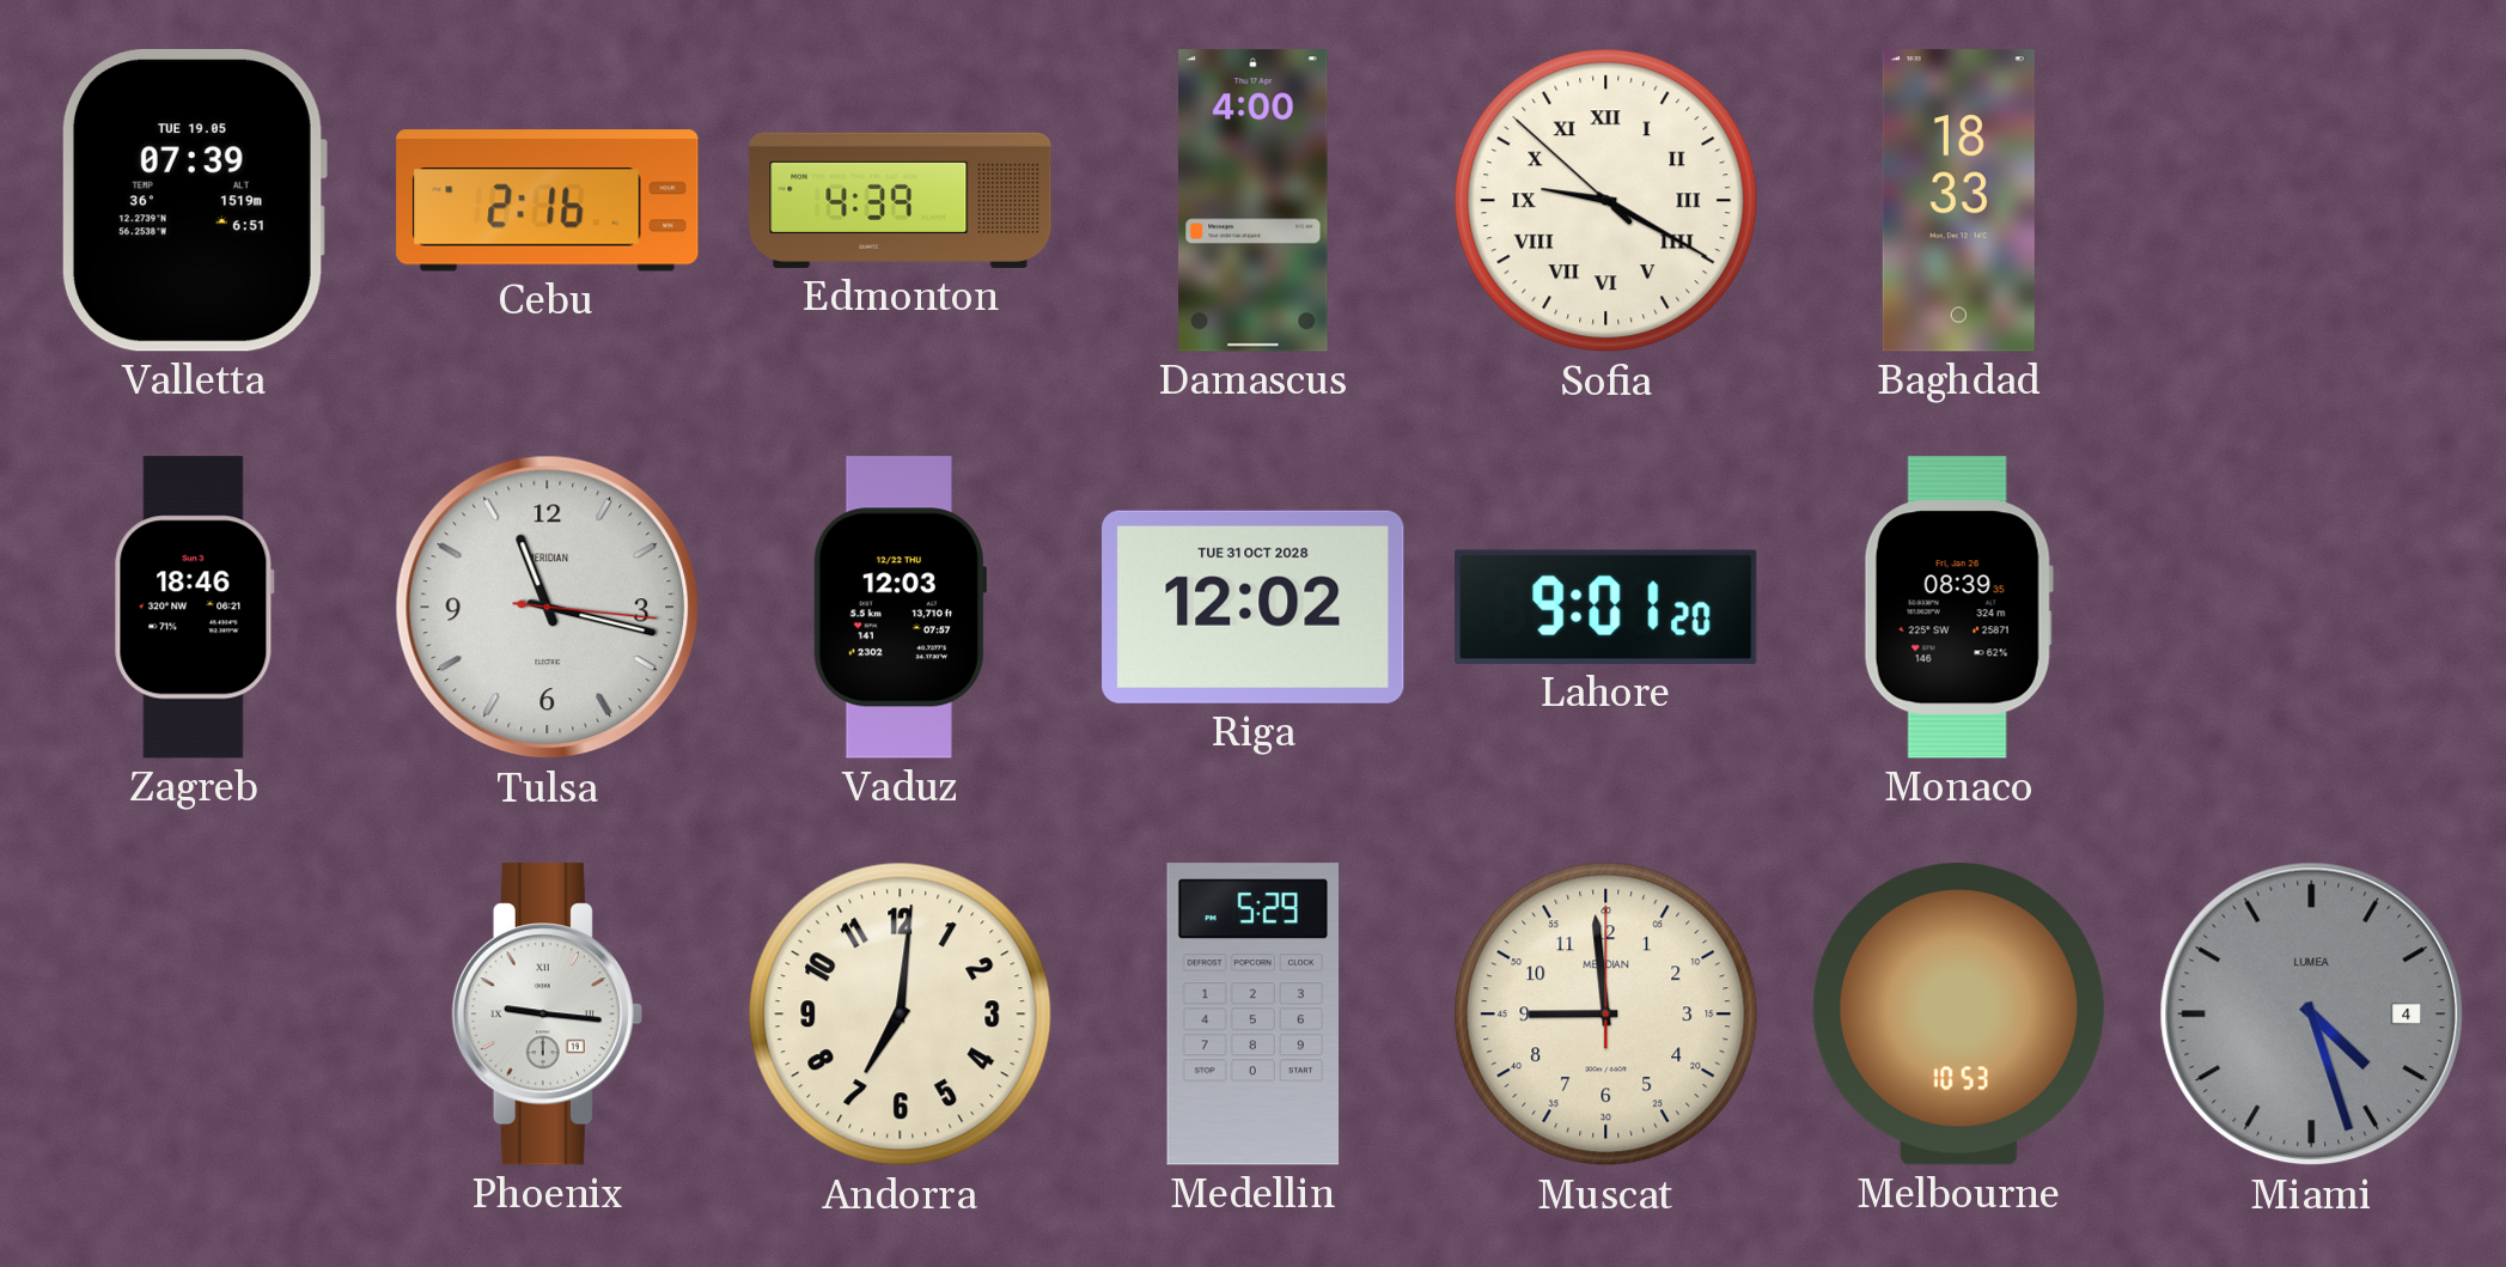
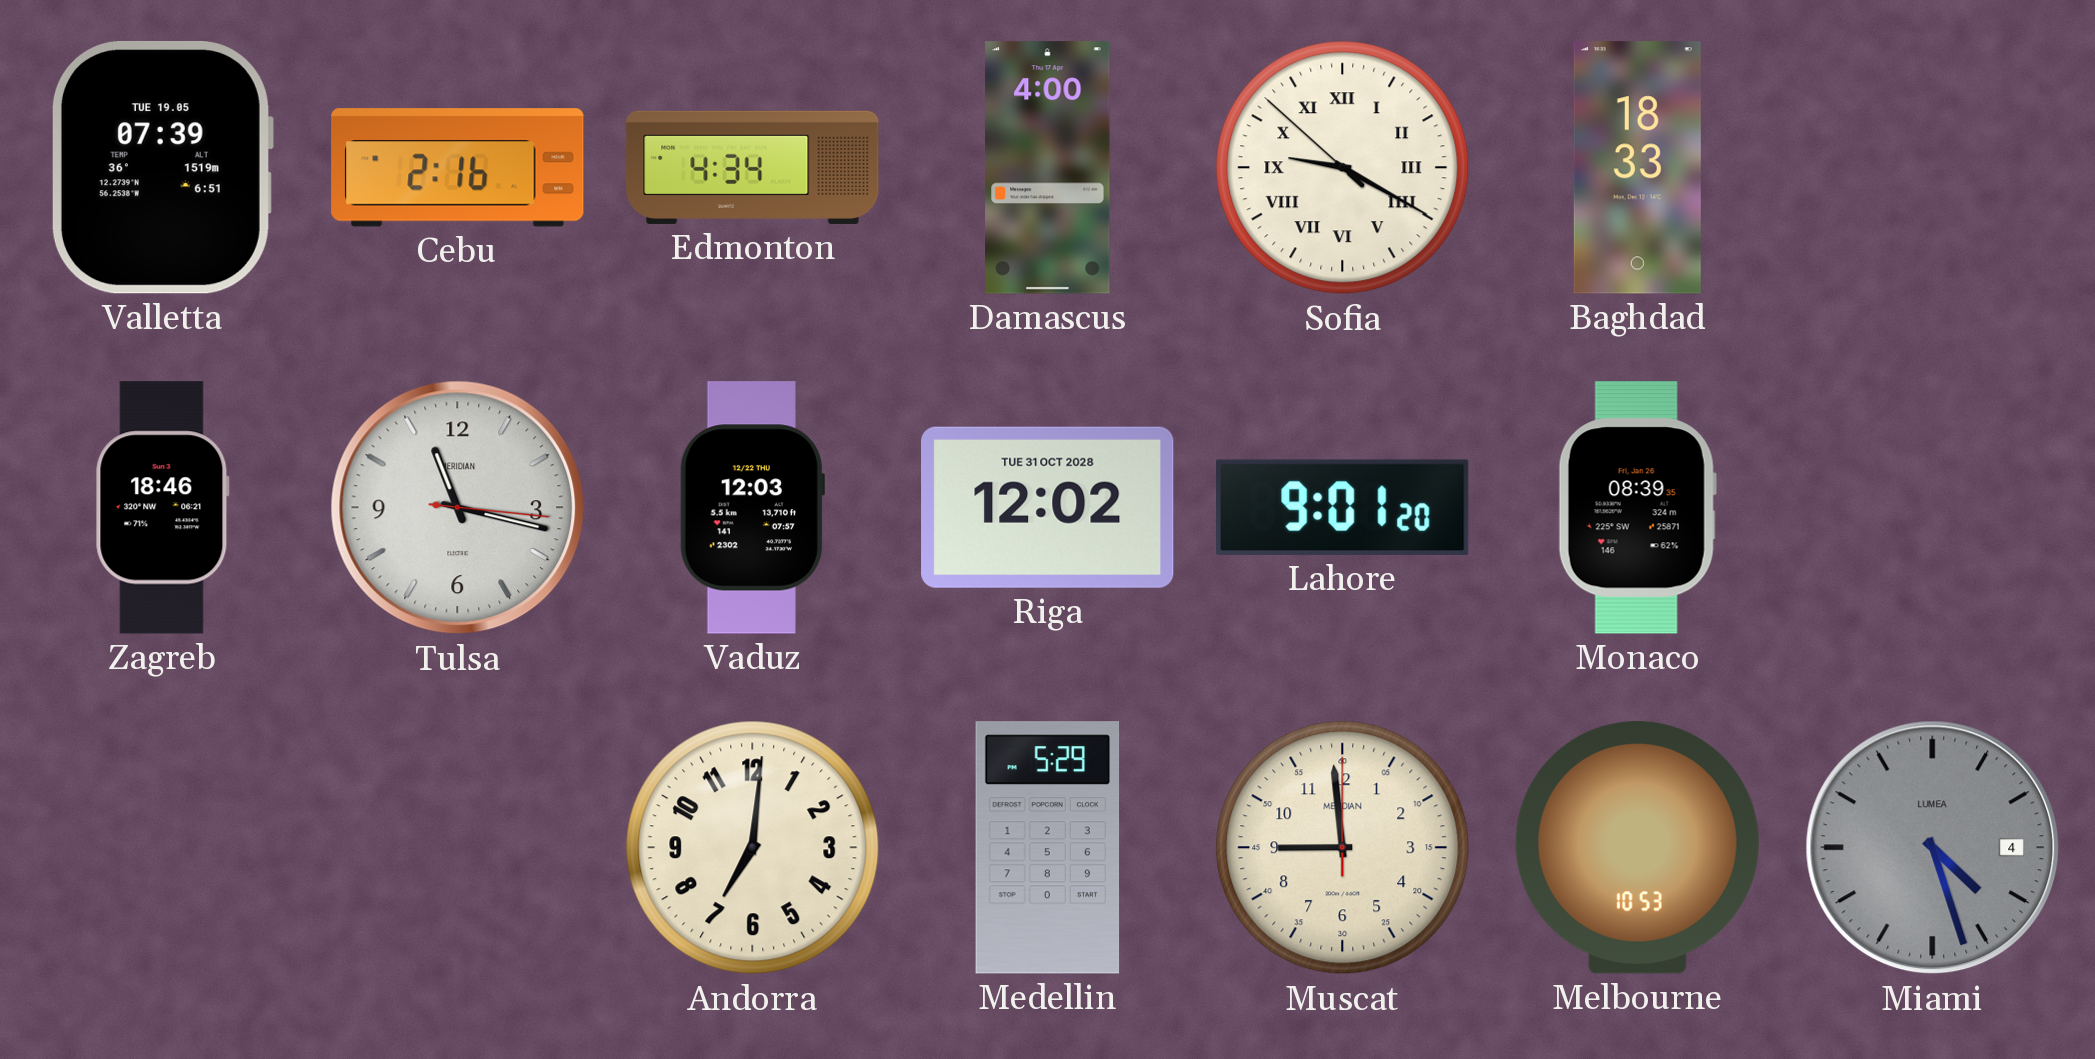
Edmonton: 4:39 -> 4:34
Phoenix: 9:16 -> none
